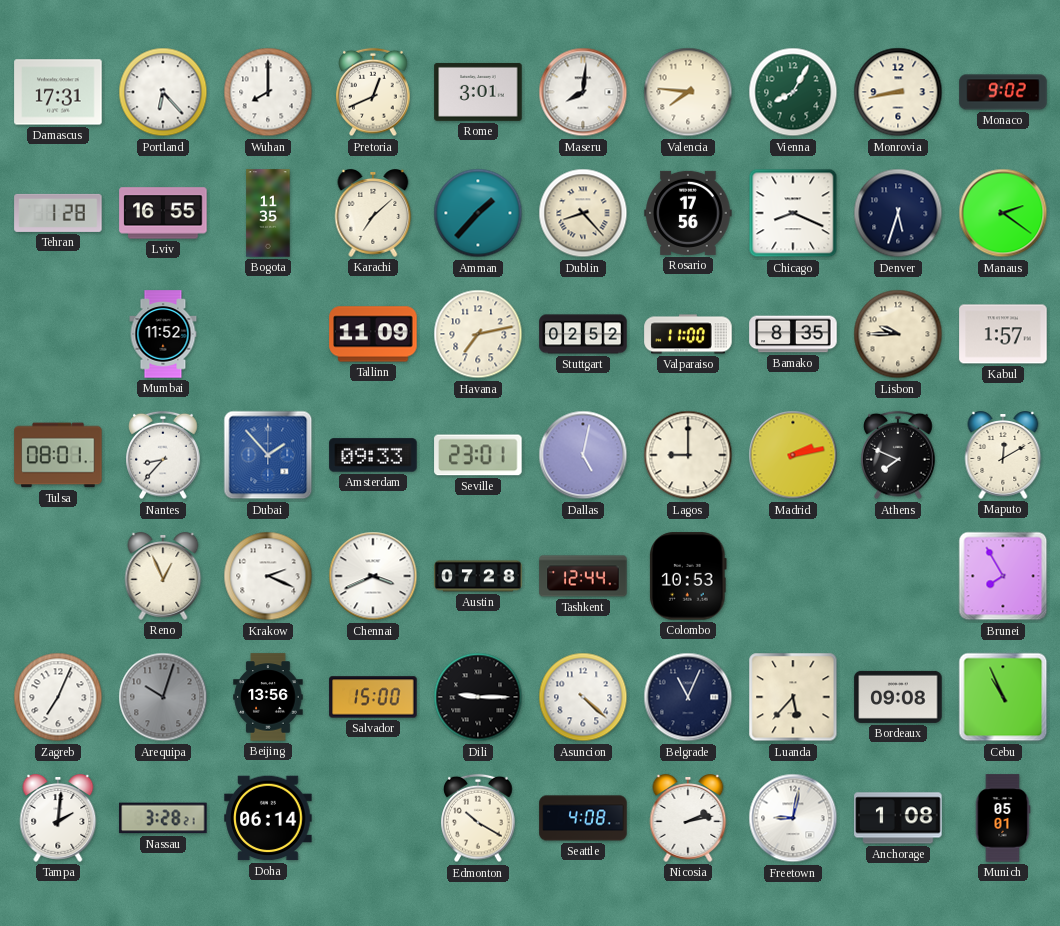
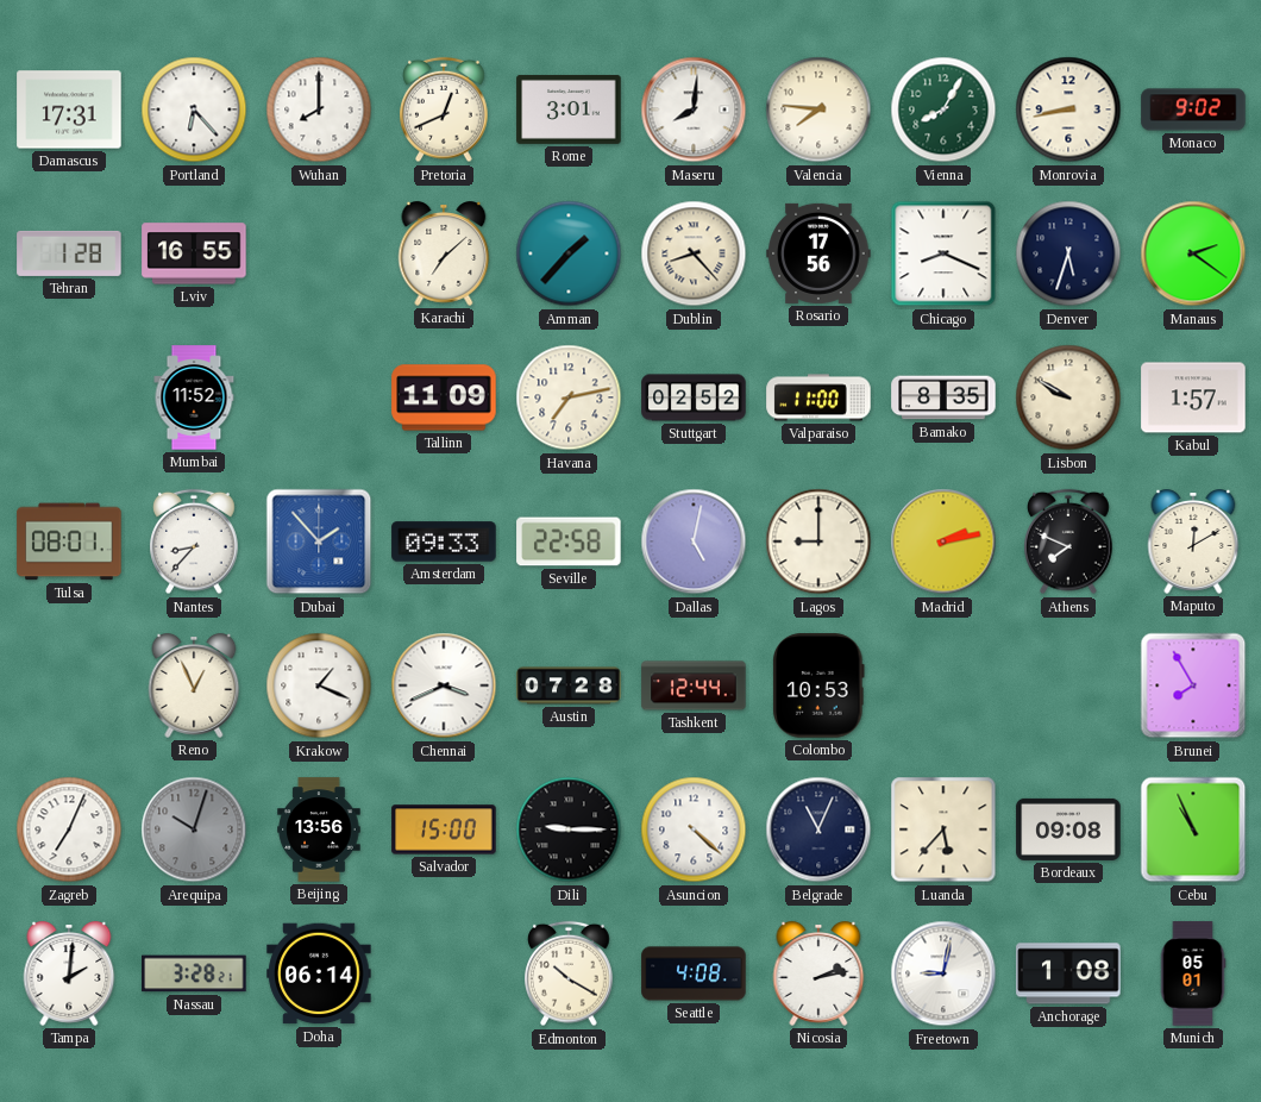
Bogota: 11:35 -> none
Lisbon: 9:45 -> 9:50
Seville: 23:01 -> 22:58
Krakow: 2:19 -> 1:19
